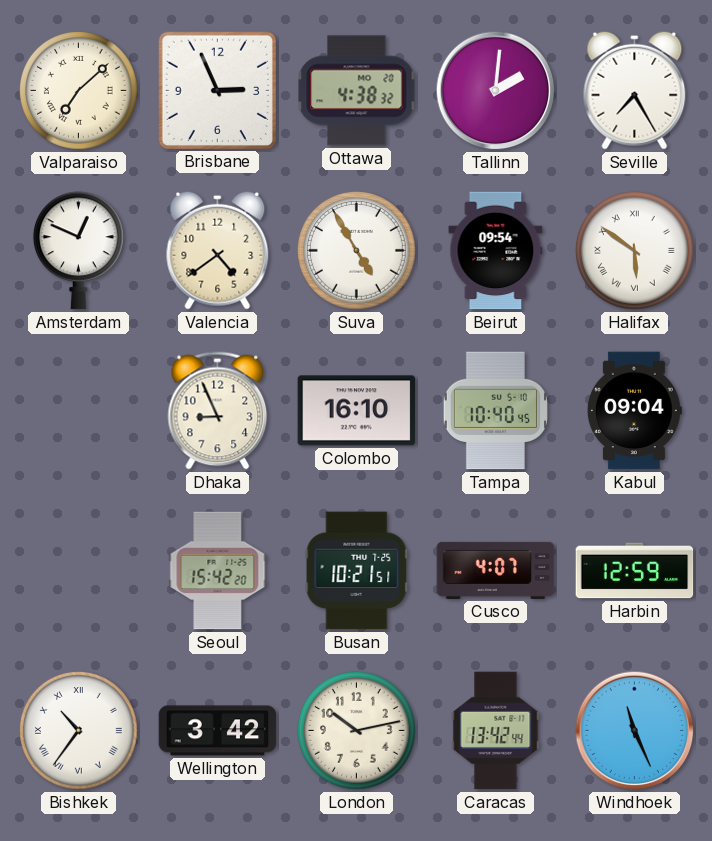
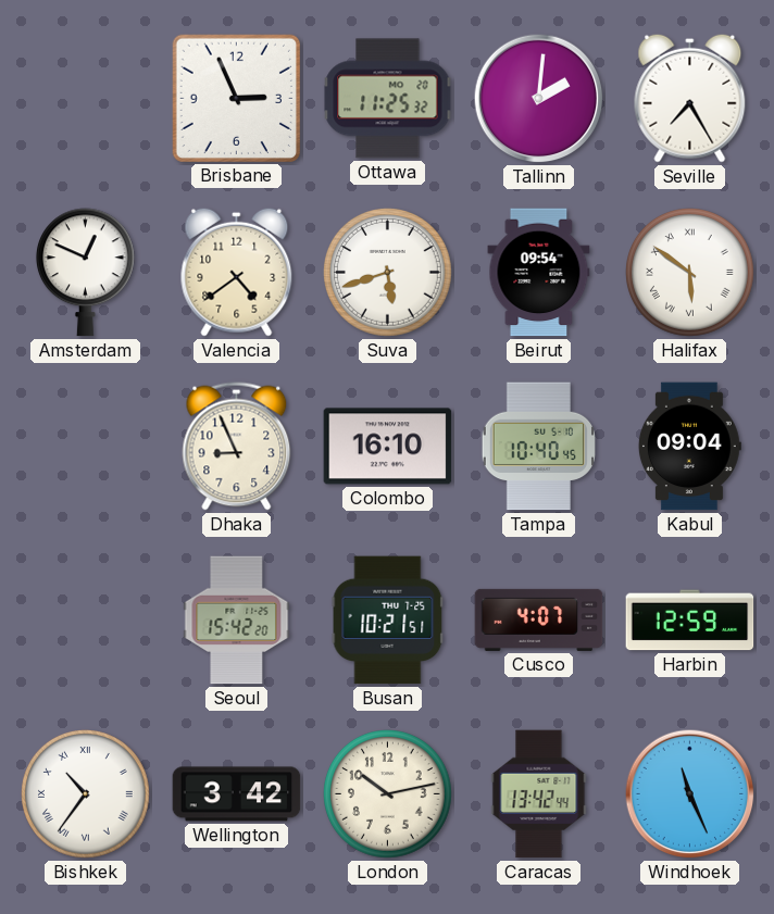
Valparaiso: 7:08 -> none
Ottawa: 4:38 -> 11:25
Suva: 4:55 -> 5:42
